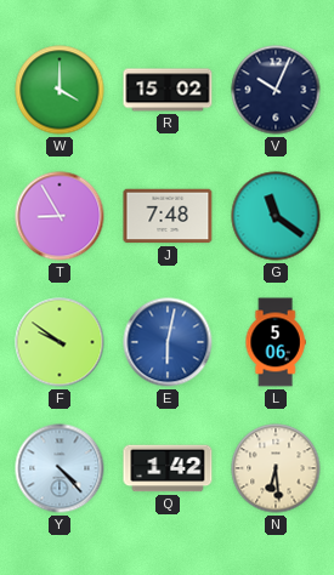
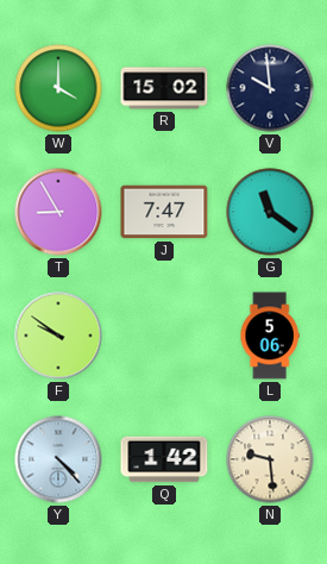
V: 10:04 -> 9:59
J: 7:48 -> 7:47
E: 6:02 -> none
N: 6:29 -> 9:29
